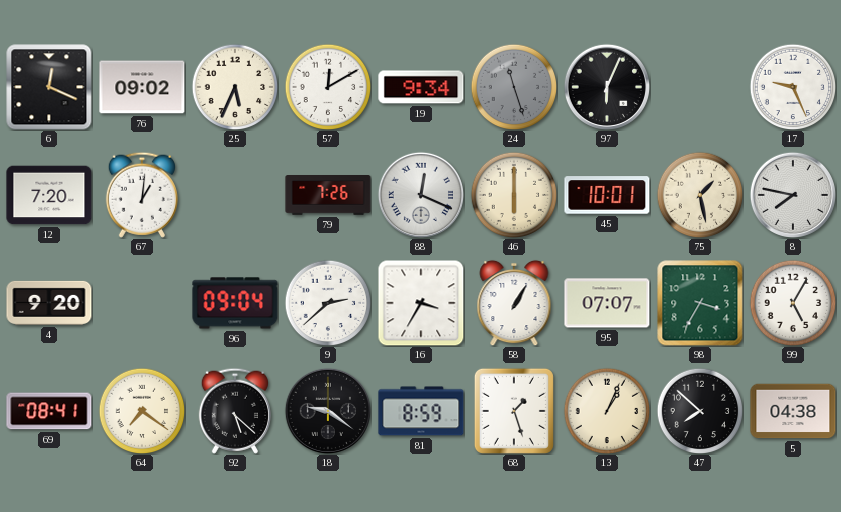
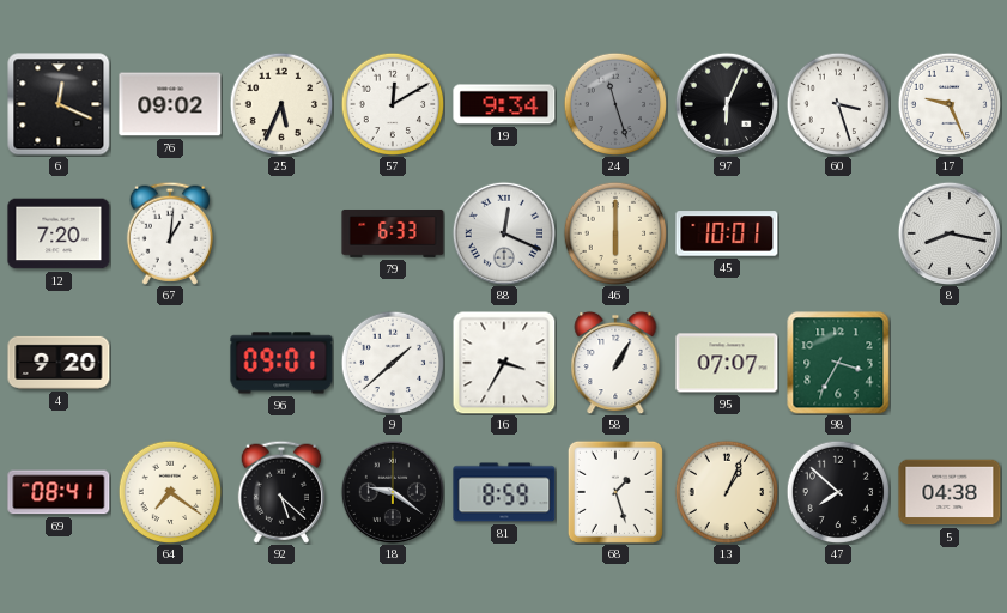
60: none -> 3:27
79: 7:26 -> 6:33
75: 1:28 -> none
8: 7:47 -> 8:17
96: 09:04 -> 09:01
9: 2:38 -> 1:38
99: 5:05 -> none
